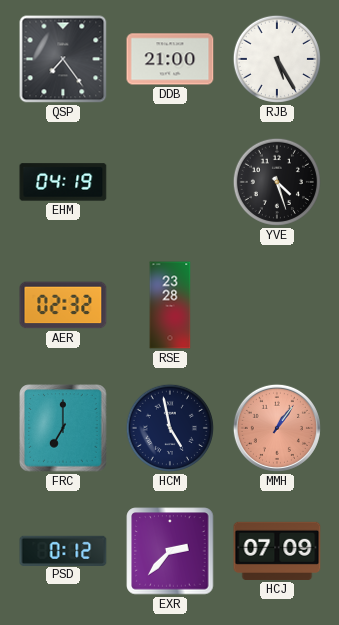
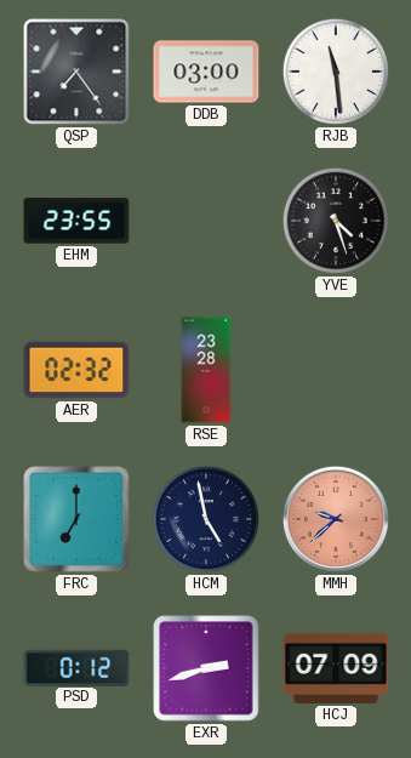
DDB: 21:00 -> 03:00
RJB: 5:25 -> 11:29
EHM: 04:19 -> 23:55
MMH: 1:06 -> 9:38
EXR: 2:37 -> 2:42
